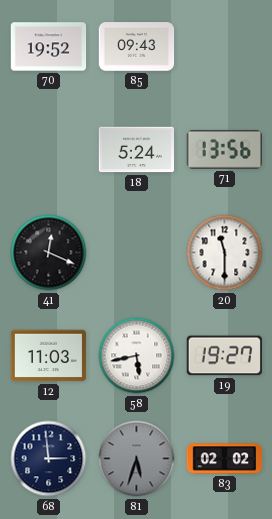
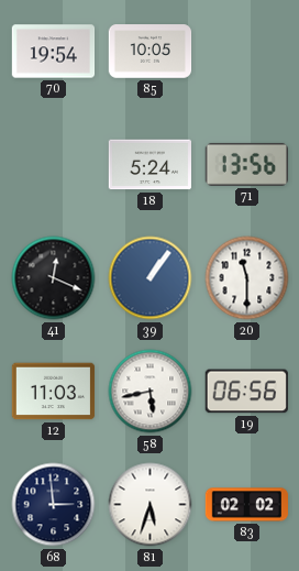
70: 19:52 -> 19:54
85: 09:43 -> 10:05
39: none -> 1:06
19: 19:27 -> 06:56
81 dial: grey -> white
